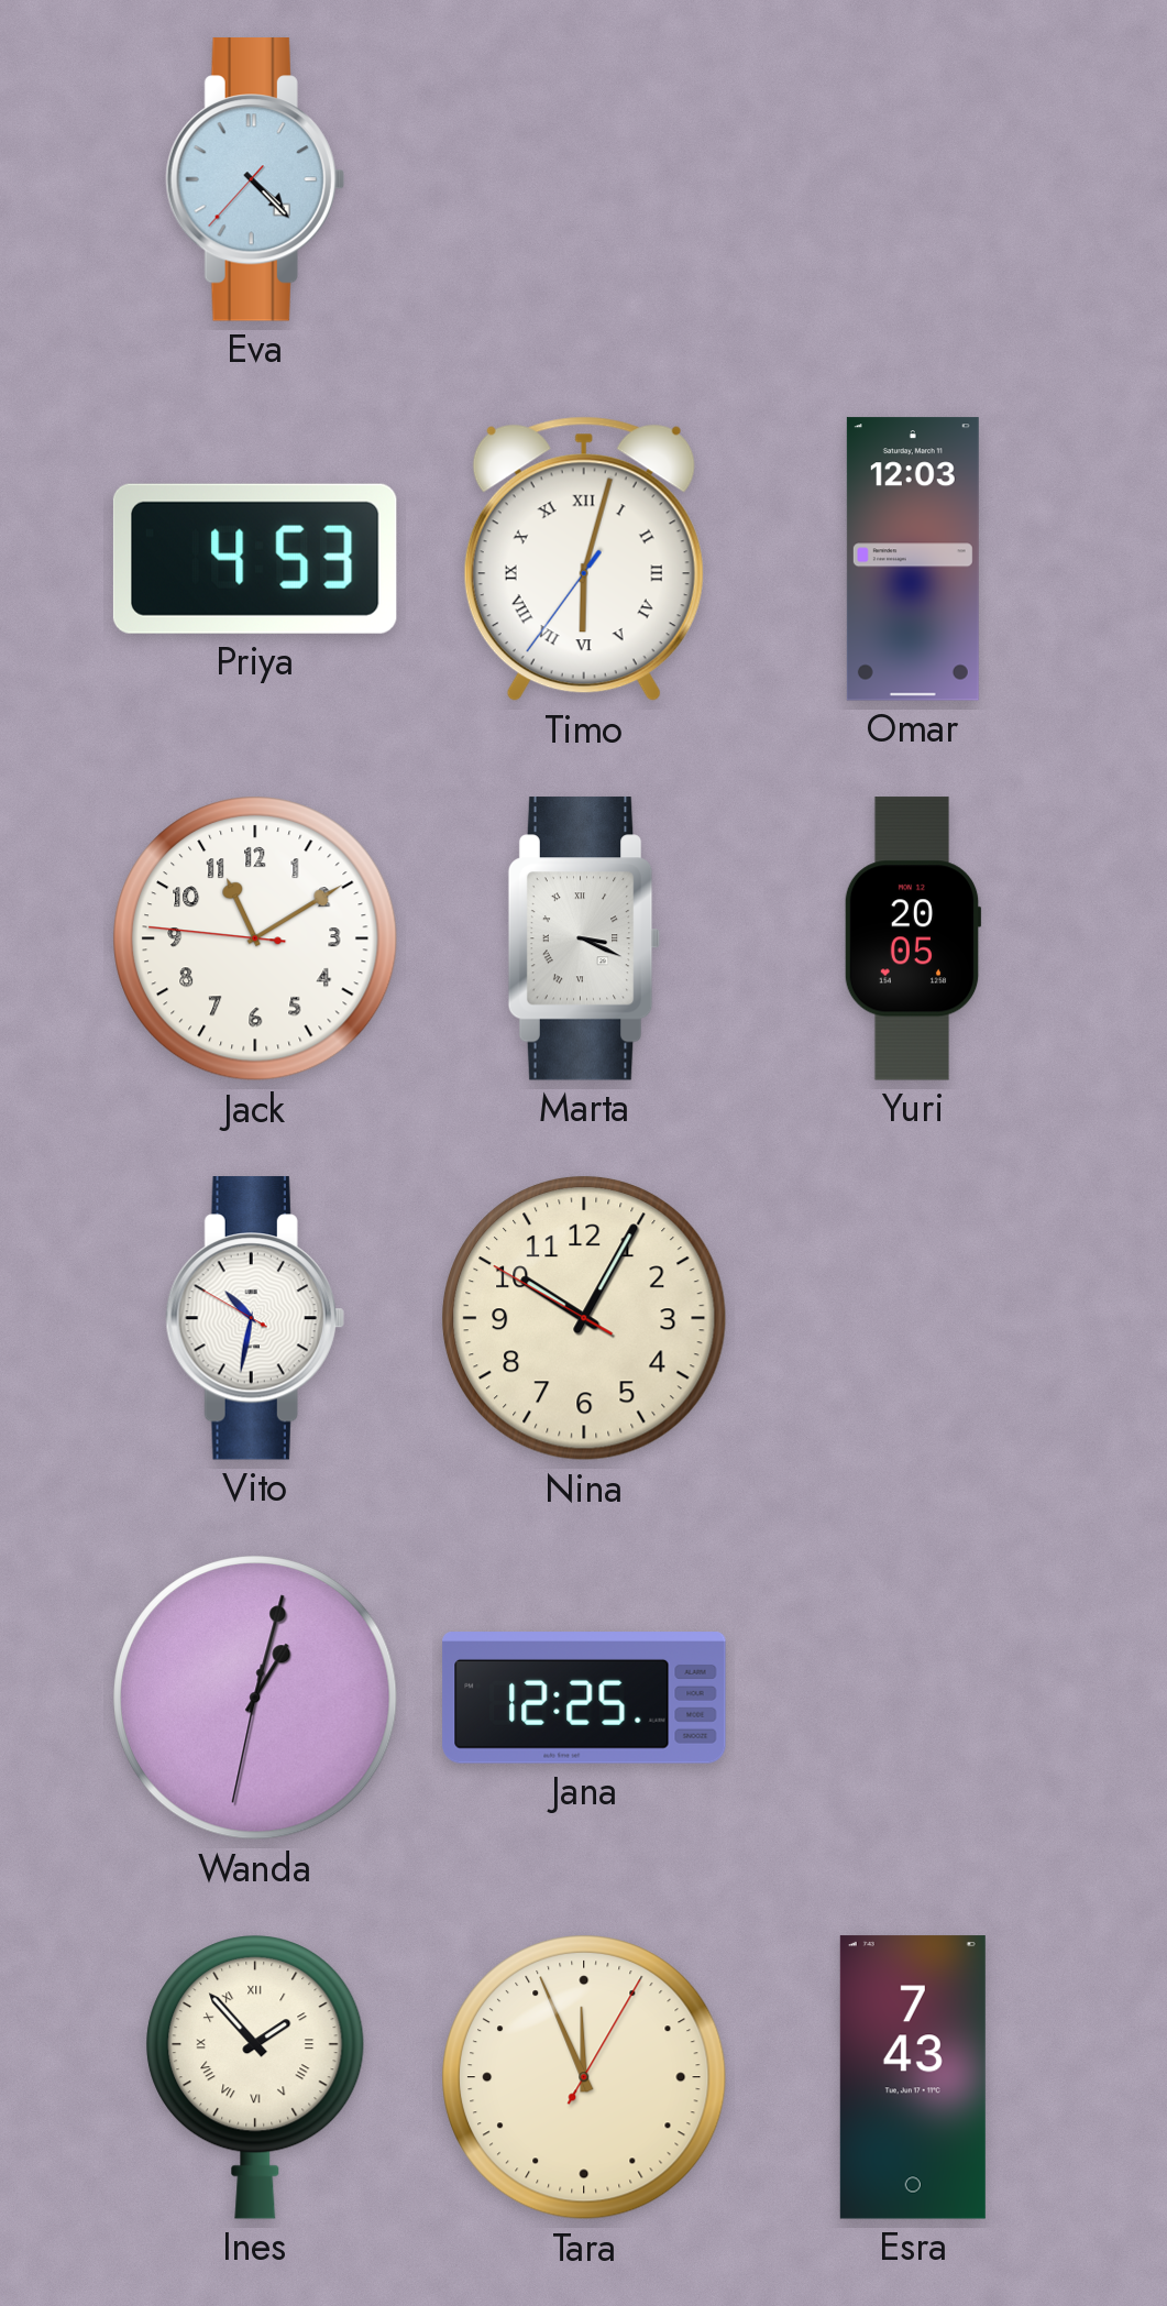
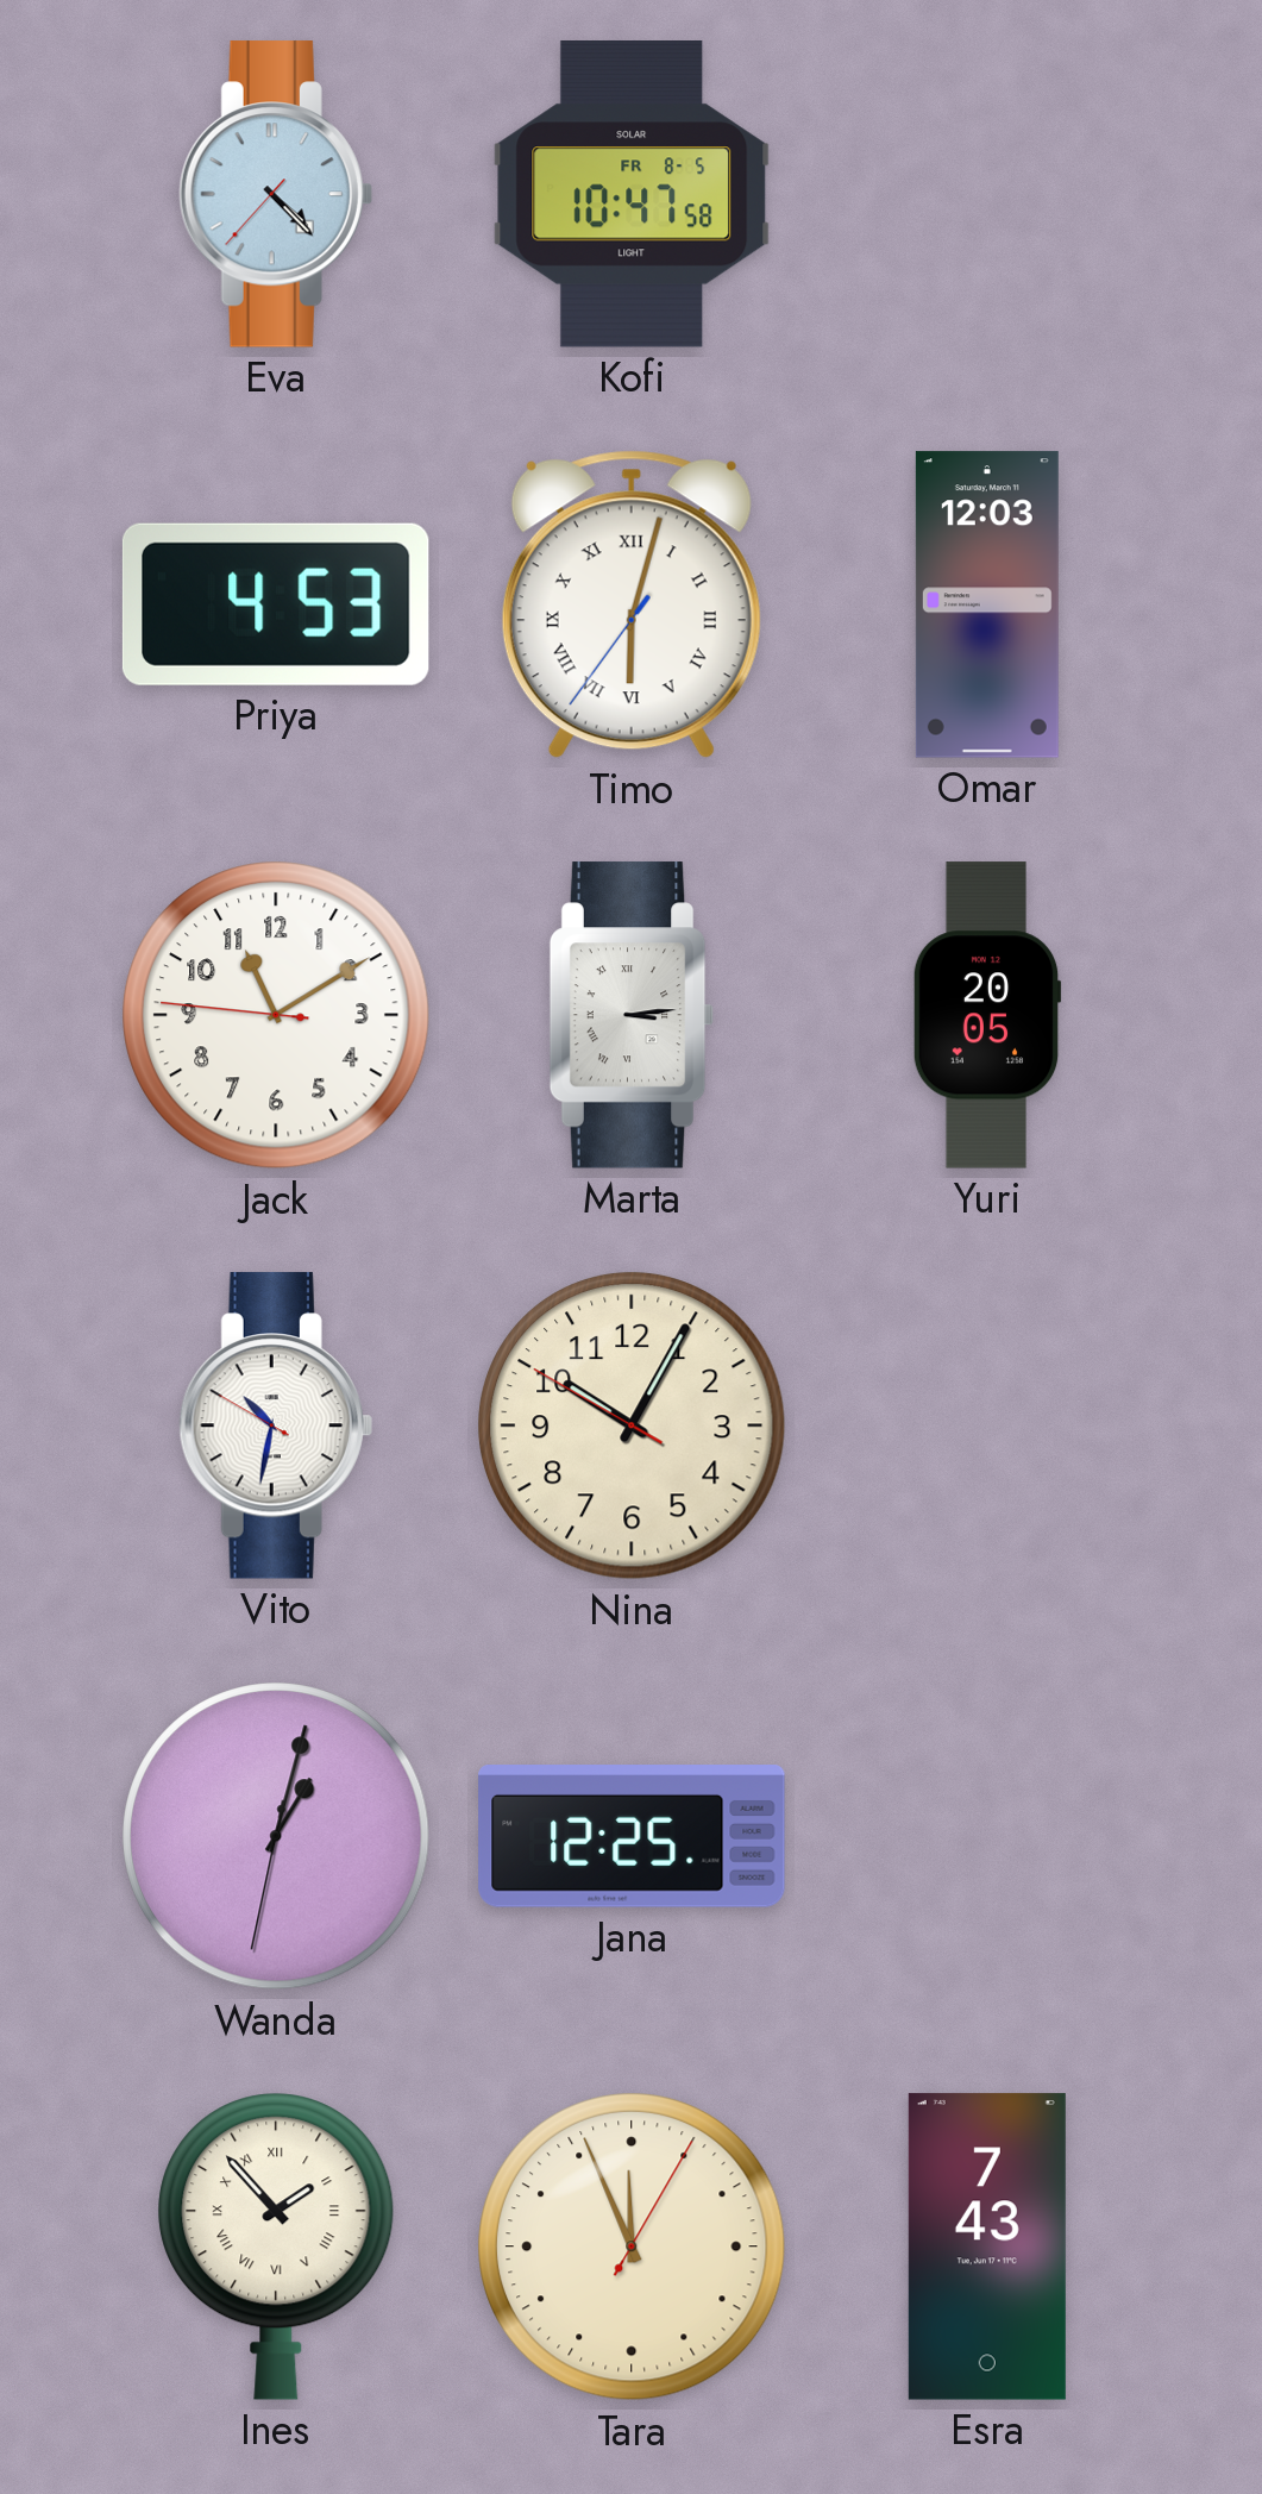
Kofi: none -> 10:47
Marta: 3:19 -> 3:14
